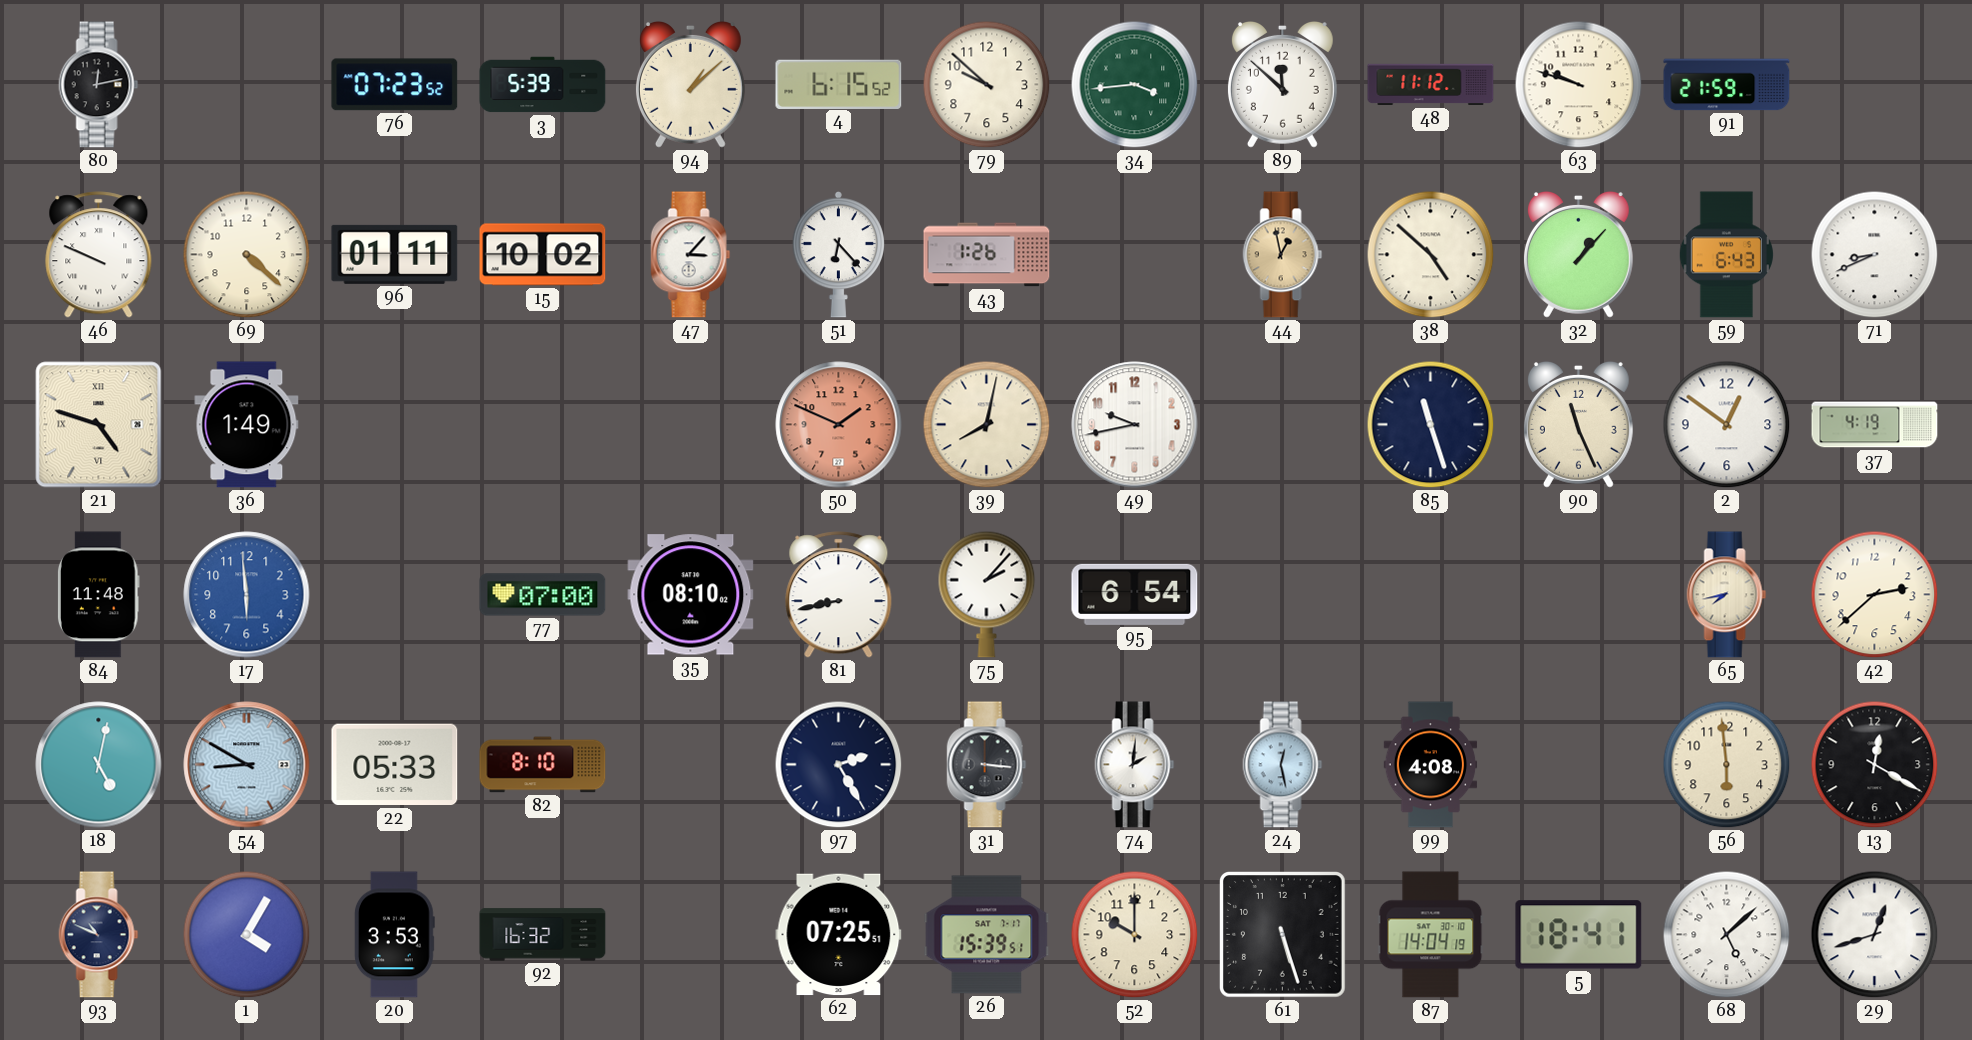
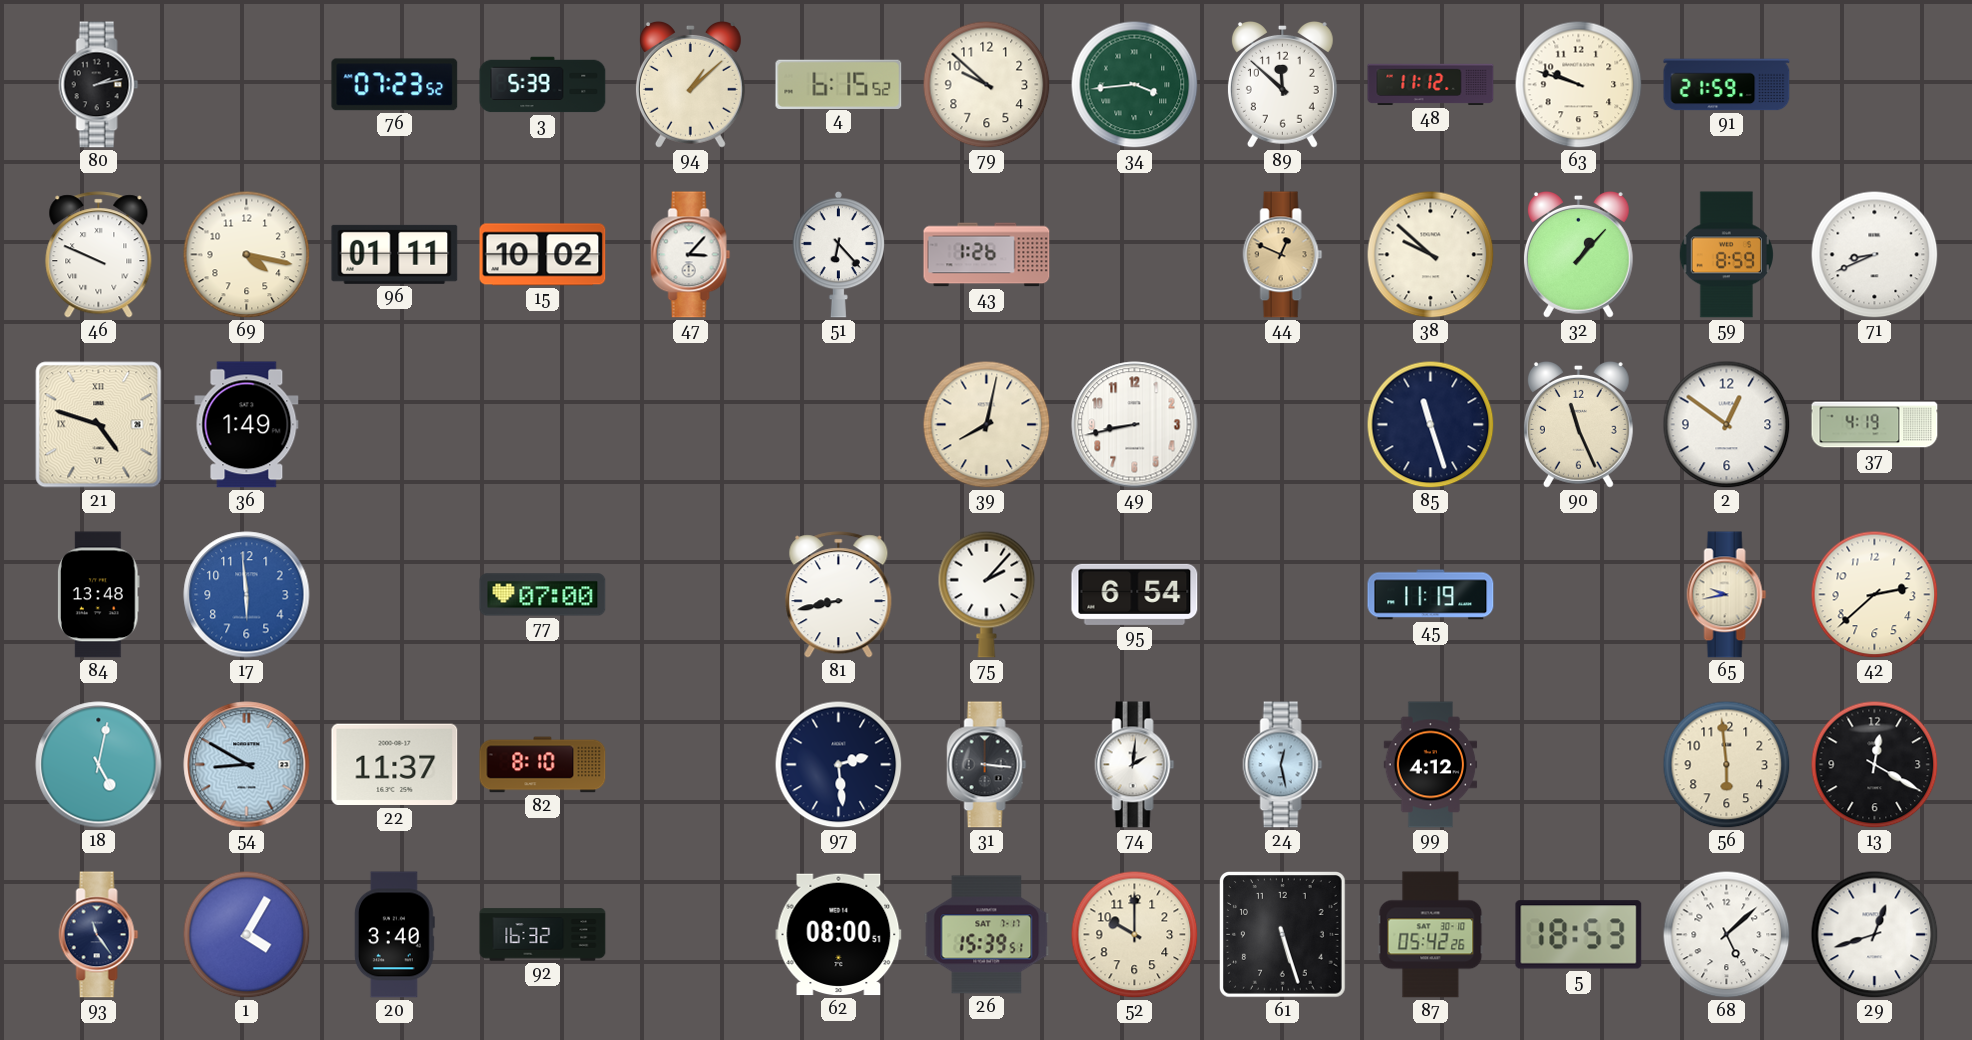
80: 12:13 -> 2:13
69: 4:22 -> 4:17
44: 12:58 -> 12:49
38: 4:52 -> 9:52
59: 6:43 -> 8:59
50: 1:49 -> none
49: 9:43 -> 8:43
84: 11:48 -> 13:48
35: 08:10 -> none
45: none -> 11:19
65: 7:43 -> 9:43
22: 05:33 -> 11:37
97: 2:25 -> 2:29
99: 4:08 -> 4:12
93: 10:49 -> 11:24
20: 3:53 -> 3:40
62: 07:25 -> 08:00
87: 14:04 -> 05:42
5: 18:41 -> 18:53
